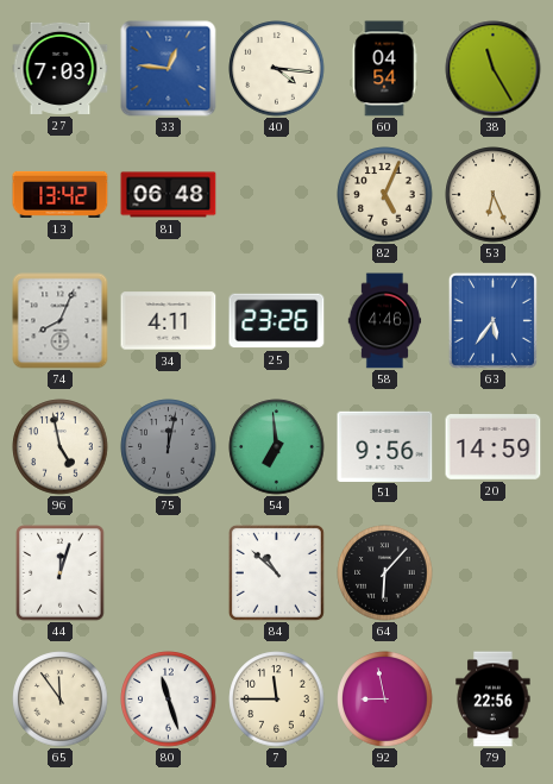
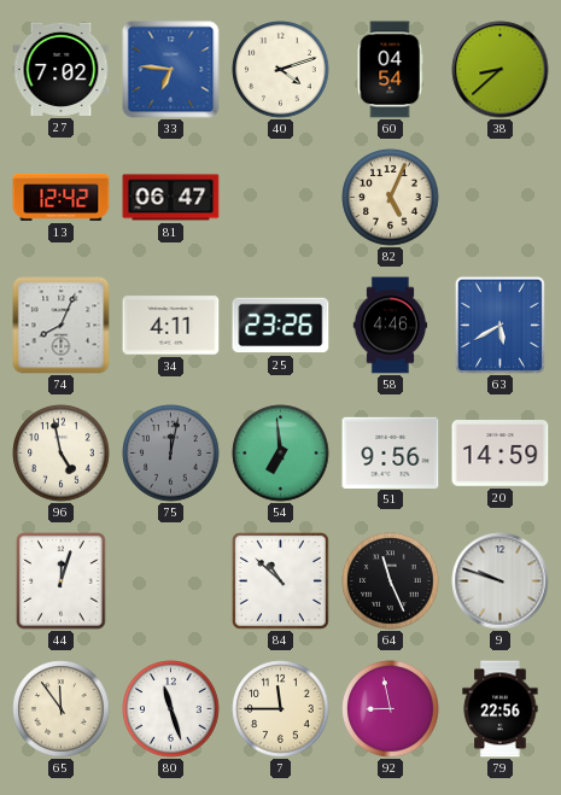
27: 7:03 -> 7:02
33: 12:46 -> 6:46
40: 4:16 -> 4:12
38: 11:25 -> 8:38
13: 13:42 -> 12:42
81: 06:48 -> 06:47
53: 6:26 -> none
63: 5:36 -> 5:40
64: 6:07 -> 11:26
9: none -> 9:48
